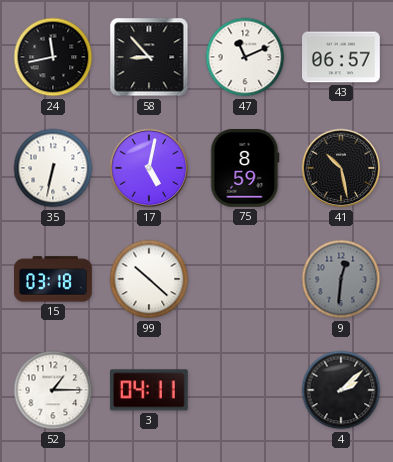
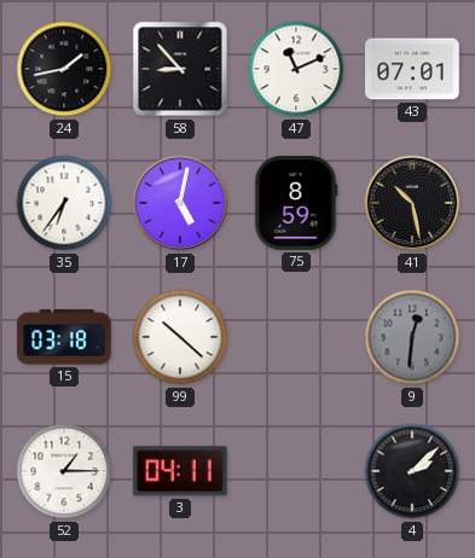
24: 11:43 -> 1:43
43: 06:57 -> 07:01
35: 6:32 -> 6:36
